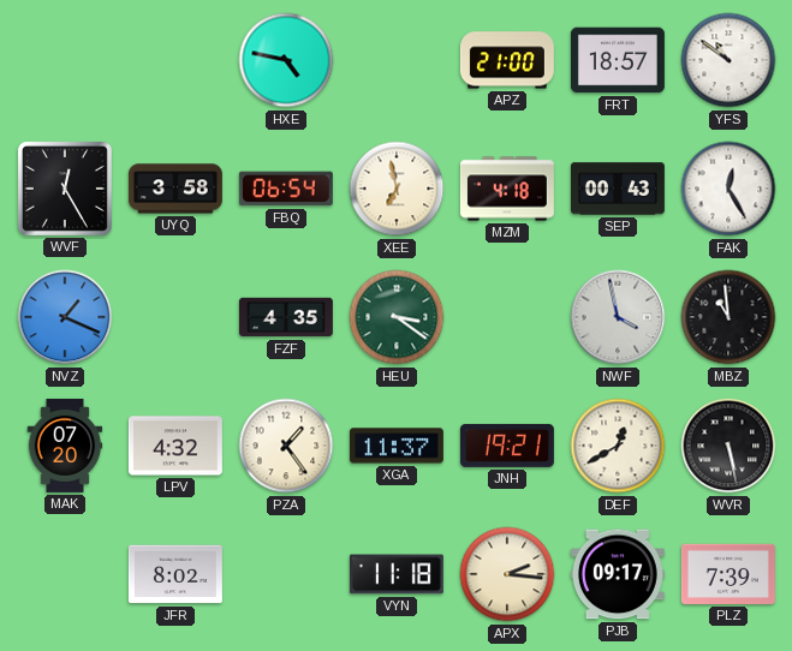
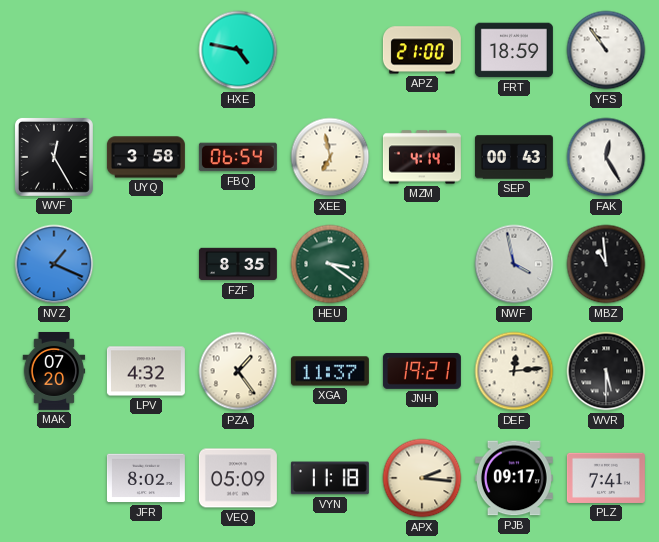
FRT: 18:57 -> 18:59
YFS: 10:51 -> 10:54
MZM: 4:18 -> 4:14
FZF: 4:35 -> 8:35
DEF: 12:40 -> 12:14
WVR: 5:28 -> 5:30
VEQ: none -> 05:09
PLZ: 7:39 -> 7:41
